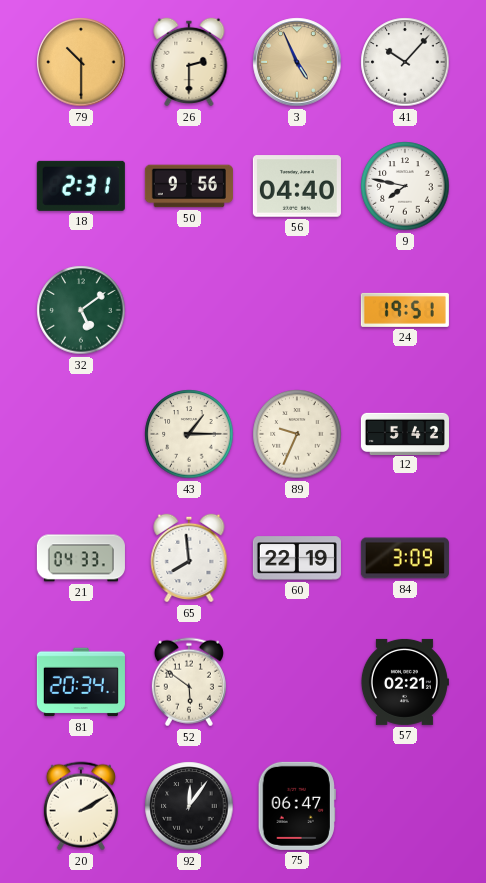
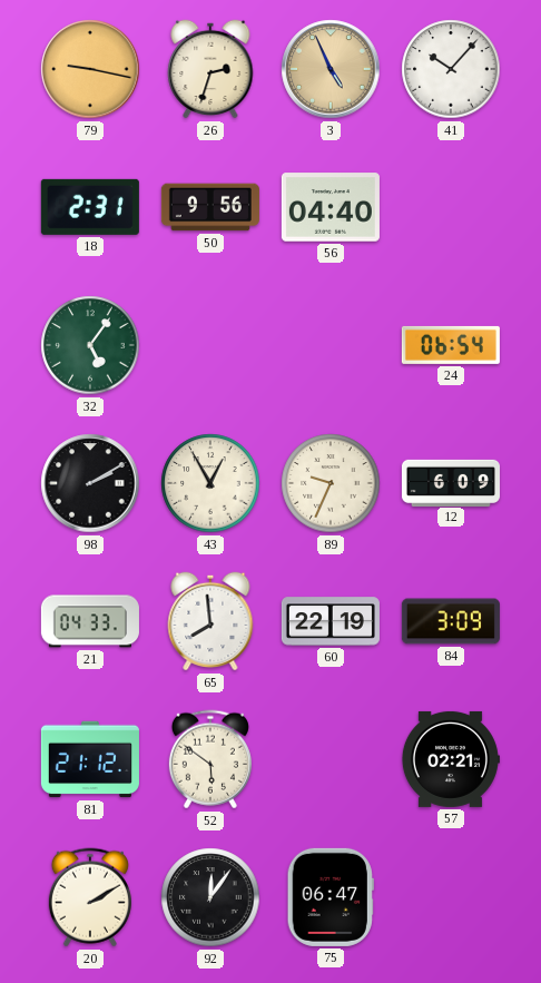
79: 10:30 -> 9:17
26: 2:30 -> 2:33
9: 7:47 -> none
32: 5:09 -> 5:06
24: 19:51 -> 06:54
98: none -> 2:10
43: 1:15 -> 12:55
12: 5:42 -> 6:09
81: 20:34 -> 21:12
